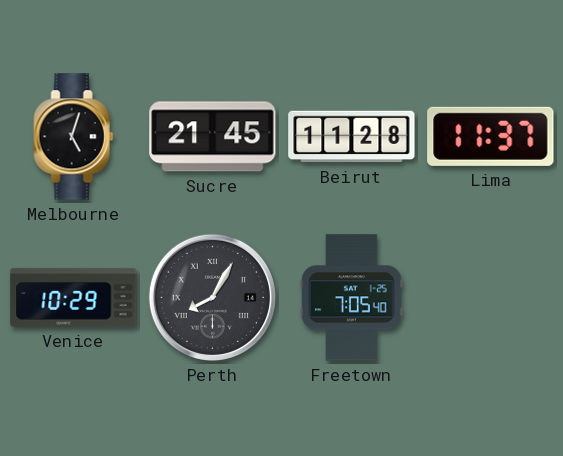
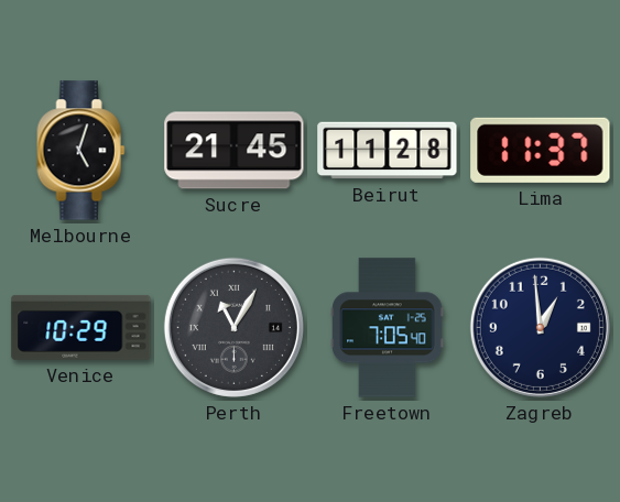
Perth: 8:05 -> 11:05
Zagreb: none -> 12:59
